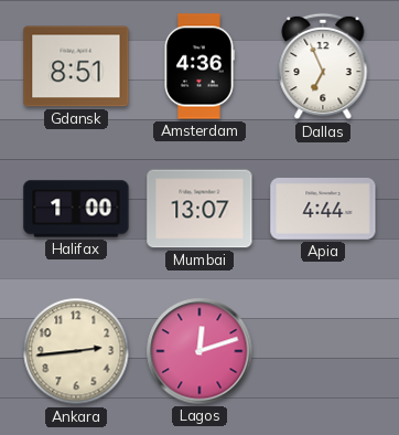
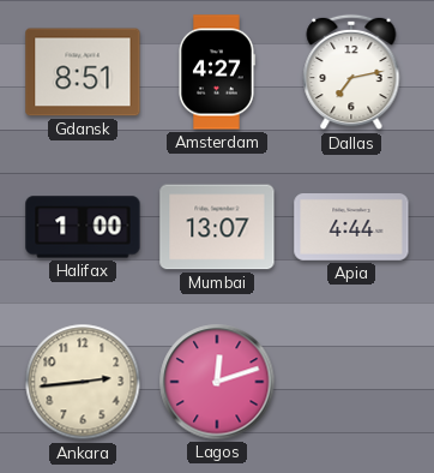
Amsterdam: 4:36 -> 4:27
Dallas: 6:56 -> 7:13
